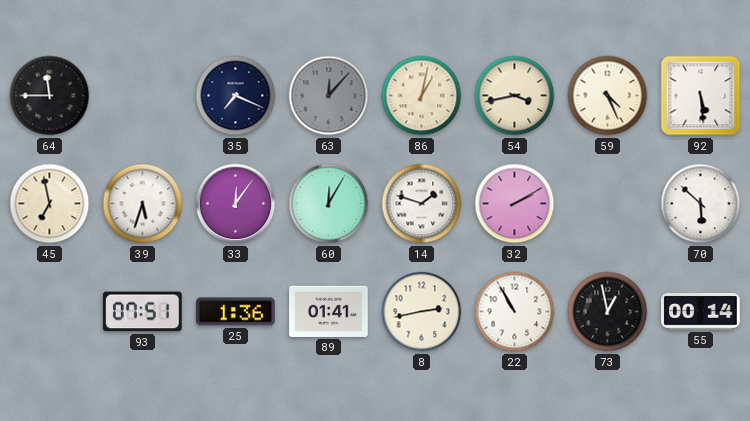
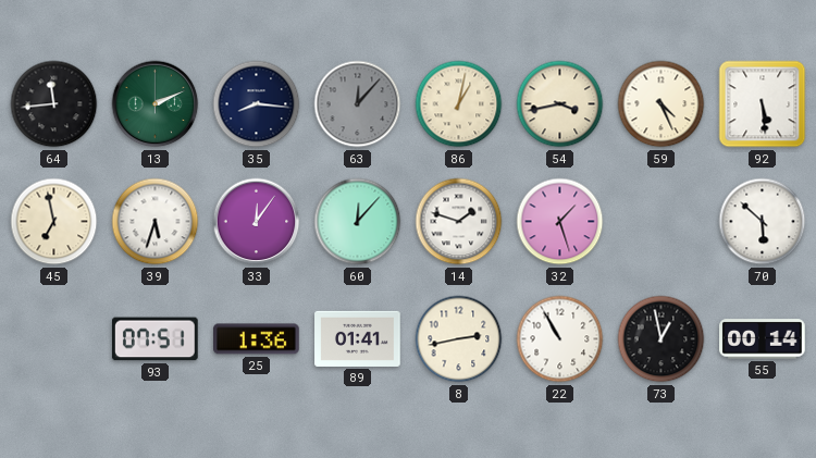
64: 11:45 -> 11:44
13: none -> 2:11
35: 7:19 -> 8:16
60: 12:05 -> 12:07
32: 2:10 -> 1:27
